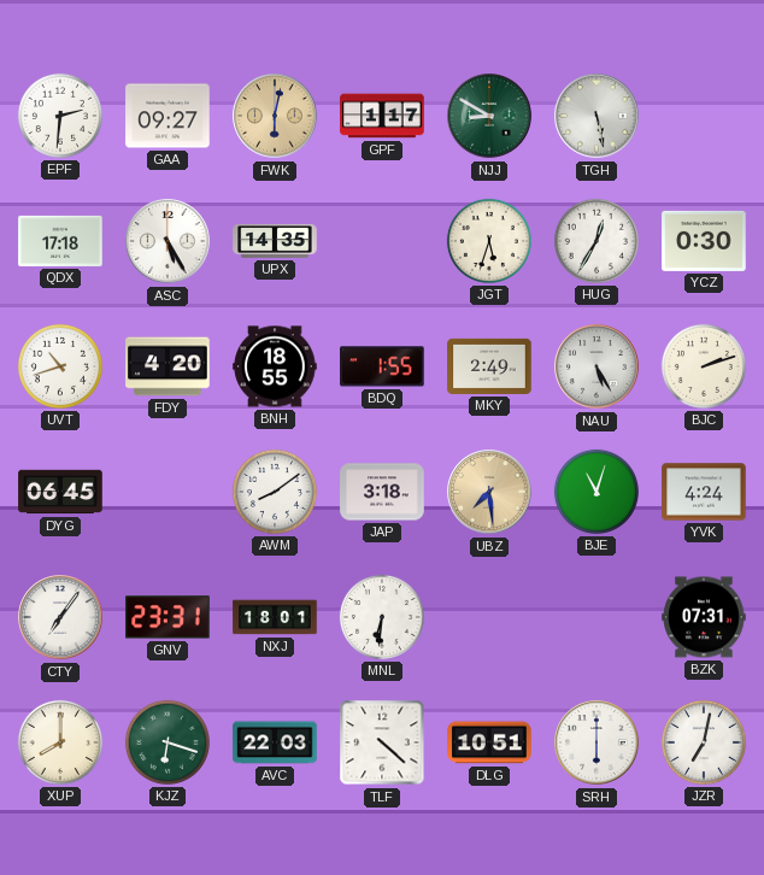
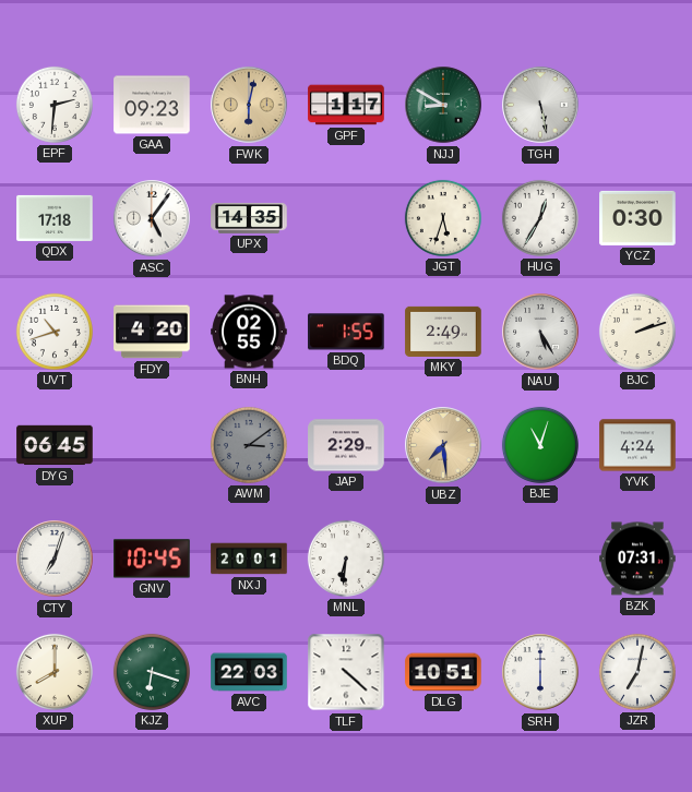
GAA: 09:27 -> 09:23
ASC: 5:25 -> 5:06
BNH: 18:55 -> 02:55
AWM: 8:09 -> 3:09
AWM dial: white -> grey
JAP: 3:18 -> 2:29
CTY: 7:06 -> 7:03
GNV: 23:31 -> 10:45
NXJ: 18:01 -> 20:01
